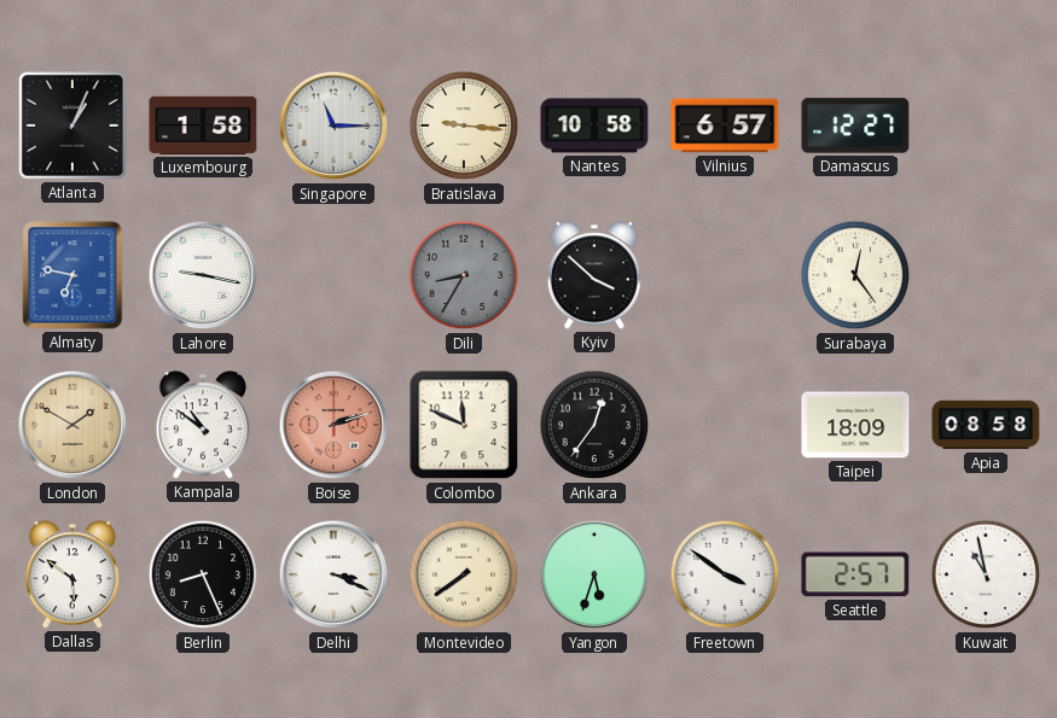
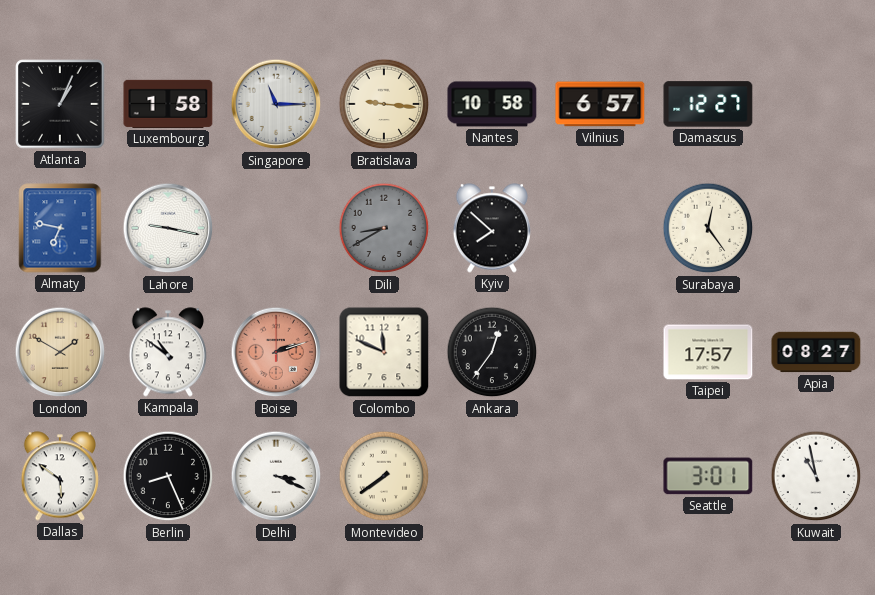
Dili: 8:35 -> 8:40
Kyiv: 3:52 -> 7:52
Taipei: 18:09 -> 17:57
Apia: 08:58 -> 08:27
Yangon: 5:33 -> none
Freetown: 3:51 -> none
Seattle: 2:57 -> 3:01
